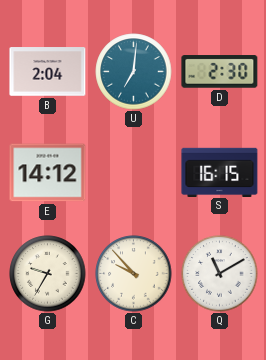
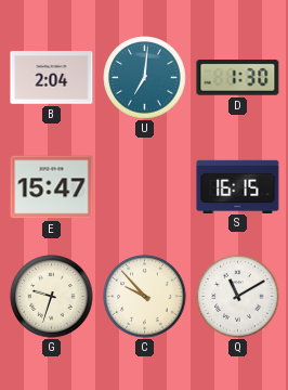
D: 2:30 -> 1:30
E: 14:12 -> 15:47
G: 9:35 -> 9:33
